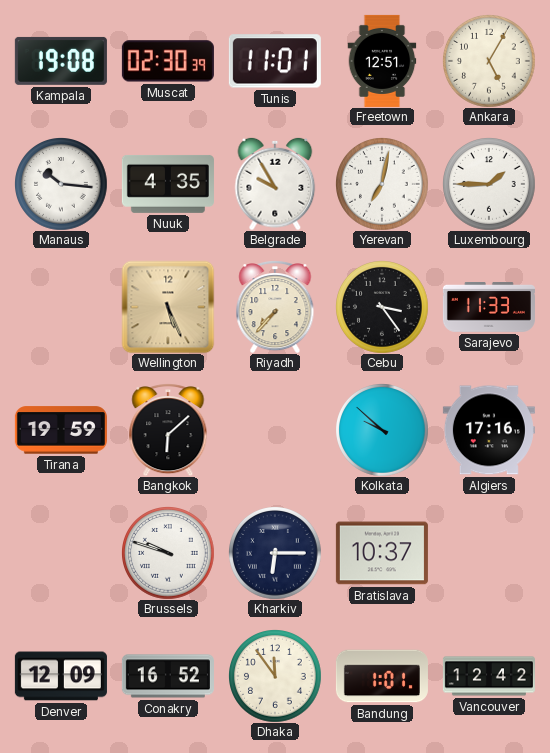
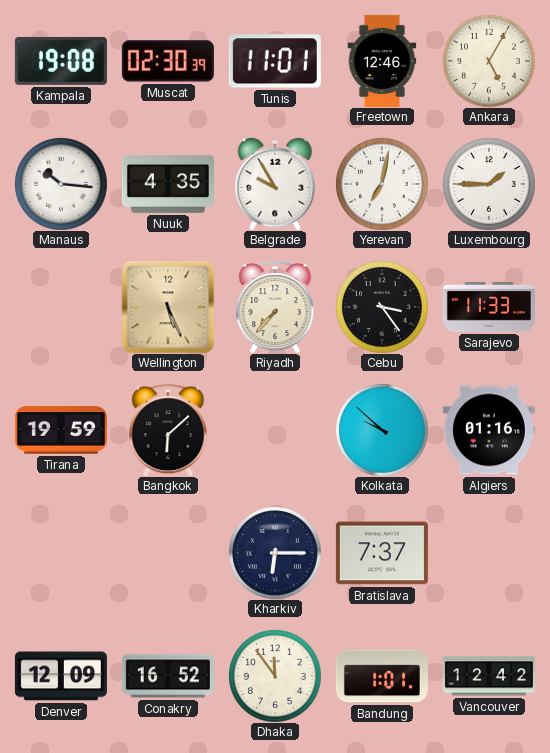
Freetown: 12:51 -> 12:46
Algiers: 17:16 -> 01:16
Brussels: 9:48 -> none
Bratislava: 10:37 -> 7:37
